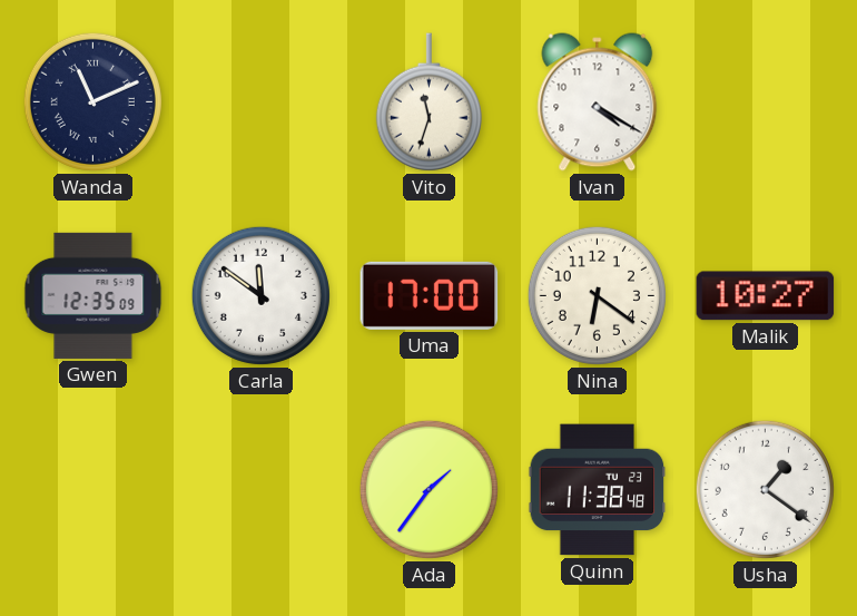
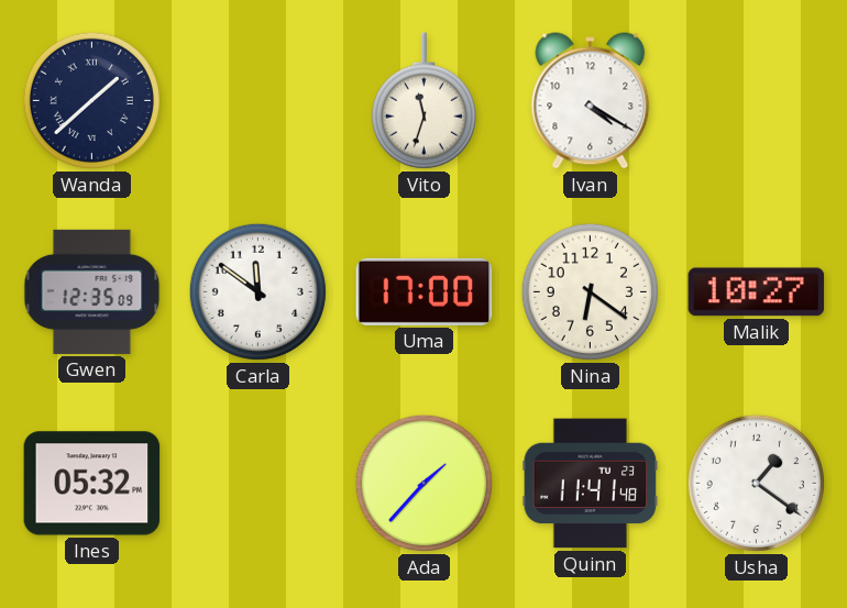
Wanda: 11:11 -> 1:38
Ines: none -> 05:32
Ada: 1:36 -> 1:37
Quinn: 11:38 -> 11:41
